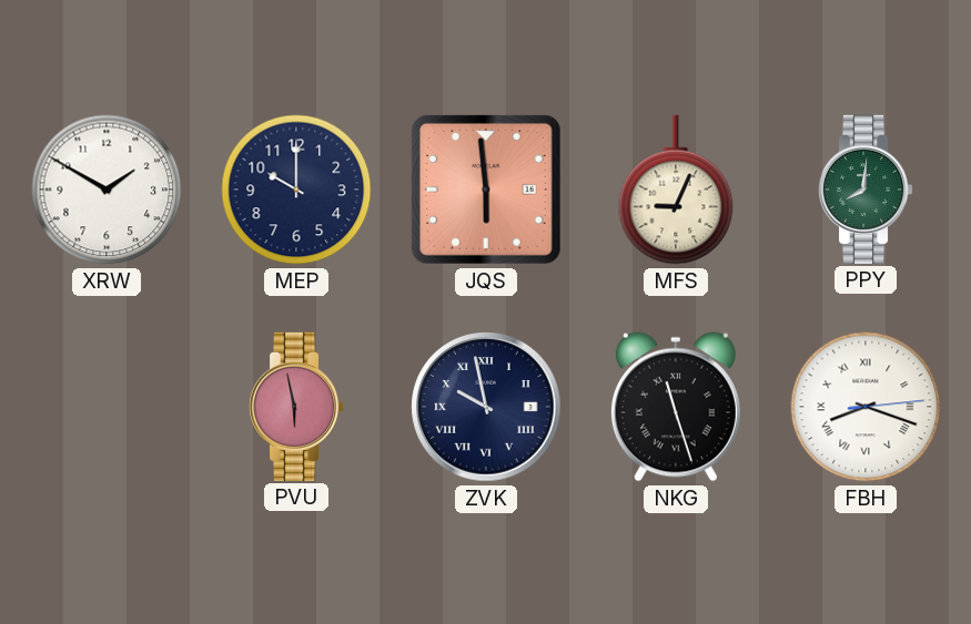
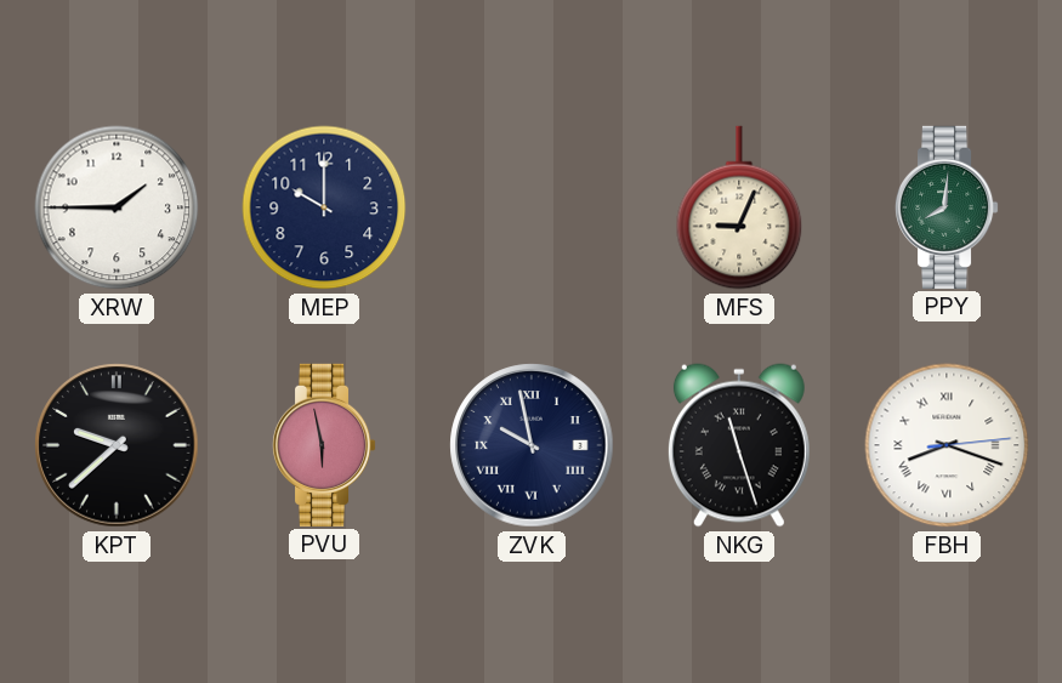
XRW: 1:50 -> 1:45
JQS: 5:59 -> none
KPT: none -> 9:38
